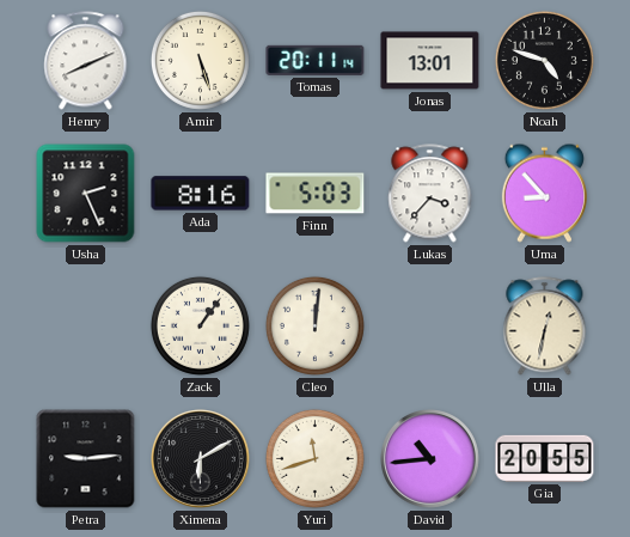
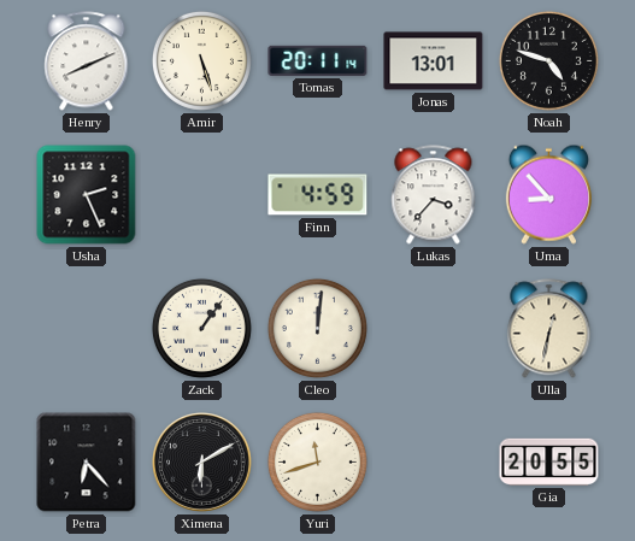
Ada: 8:16 -> none
Finn: 5:03 -> 4:59
Petra: 9:14 -> 6:23
David: 10:44 -> none
